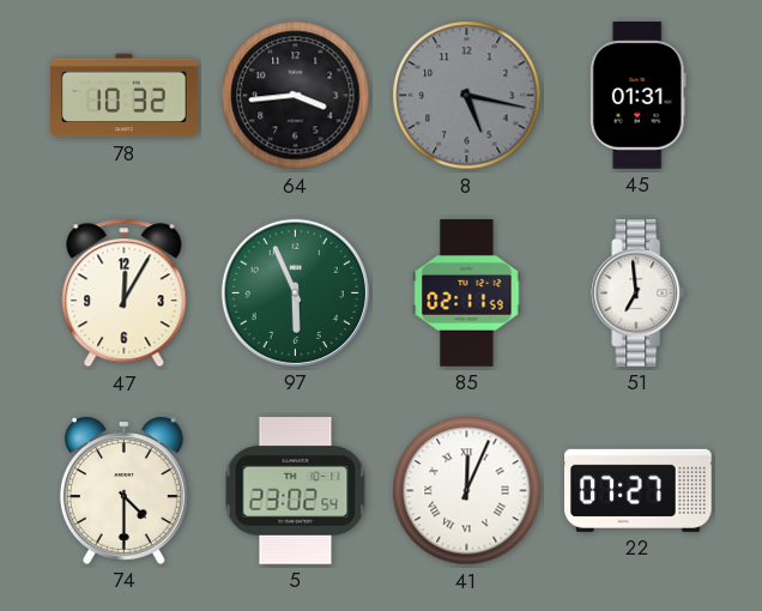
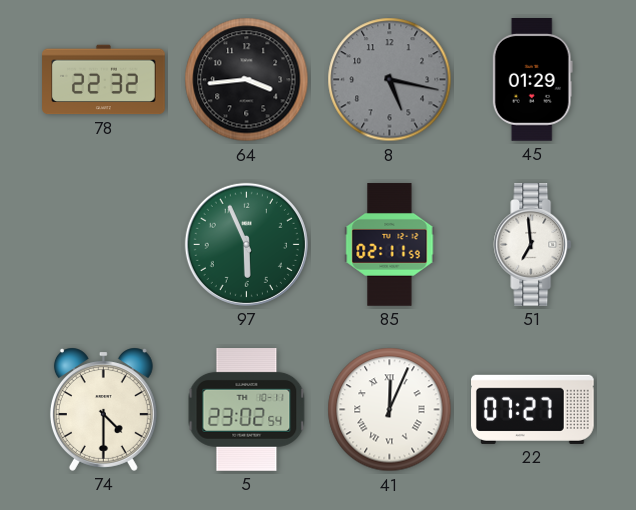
78: 10:32 -> 22:32
45: 01:31 -> 01:29
47: 12:05 -> none
